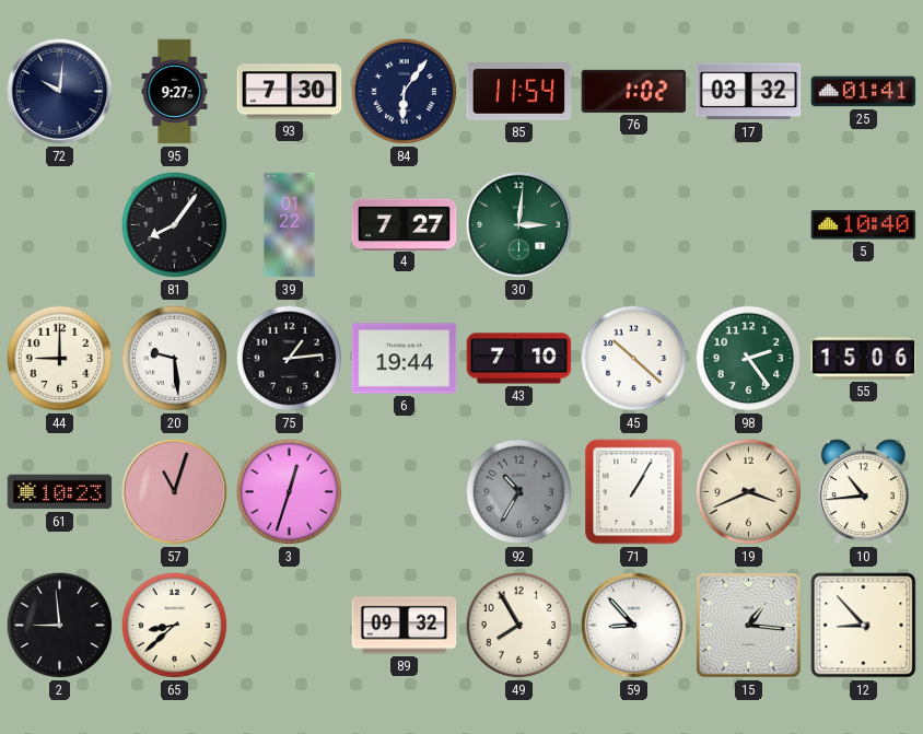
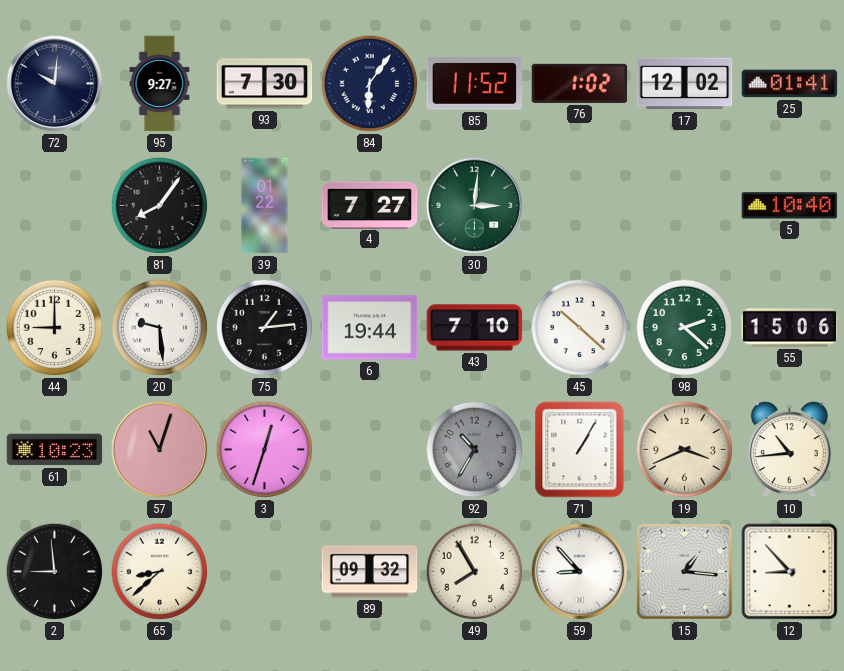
85: 11:54 -> 11:52
17: 03:32 -> 12:02
98: 2:24 -> 2:22
